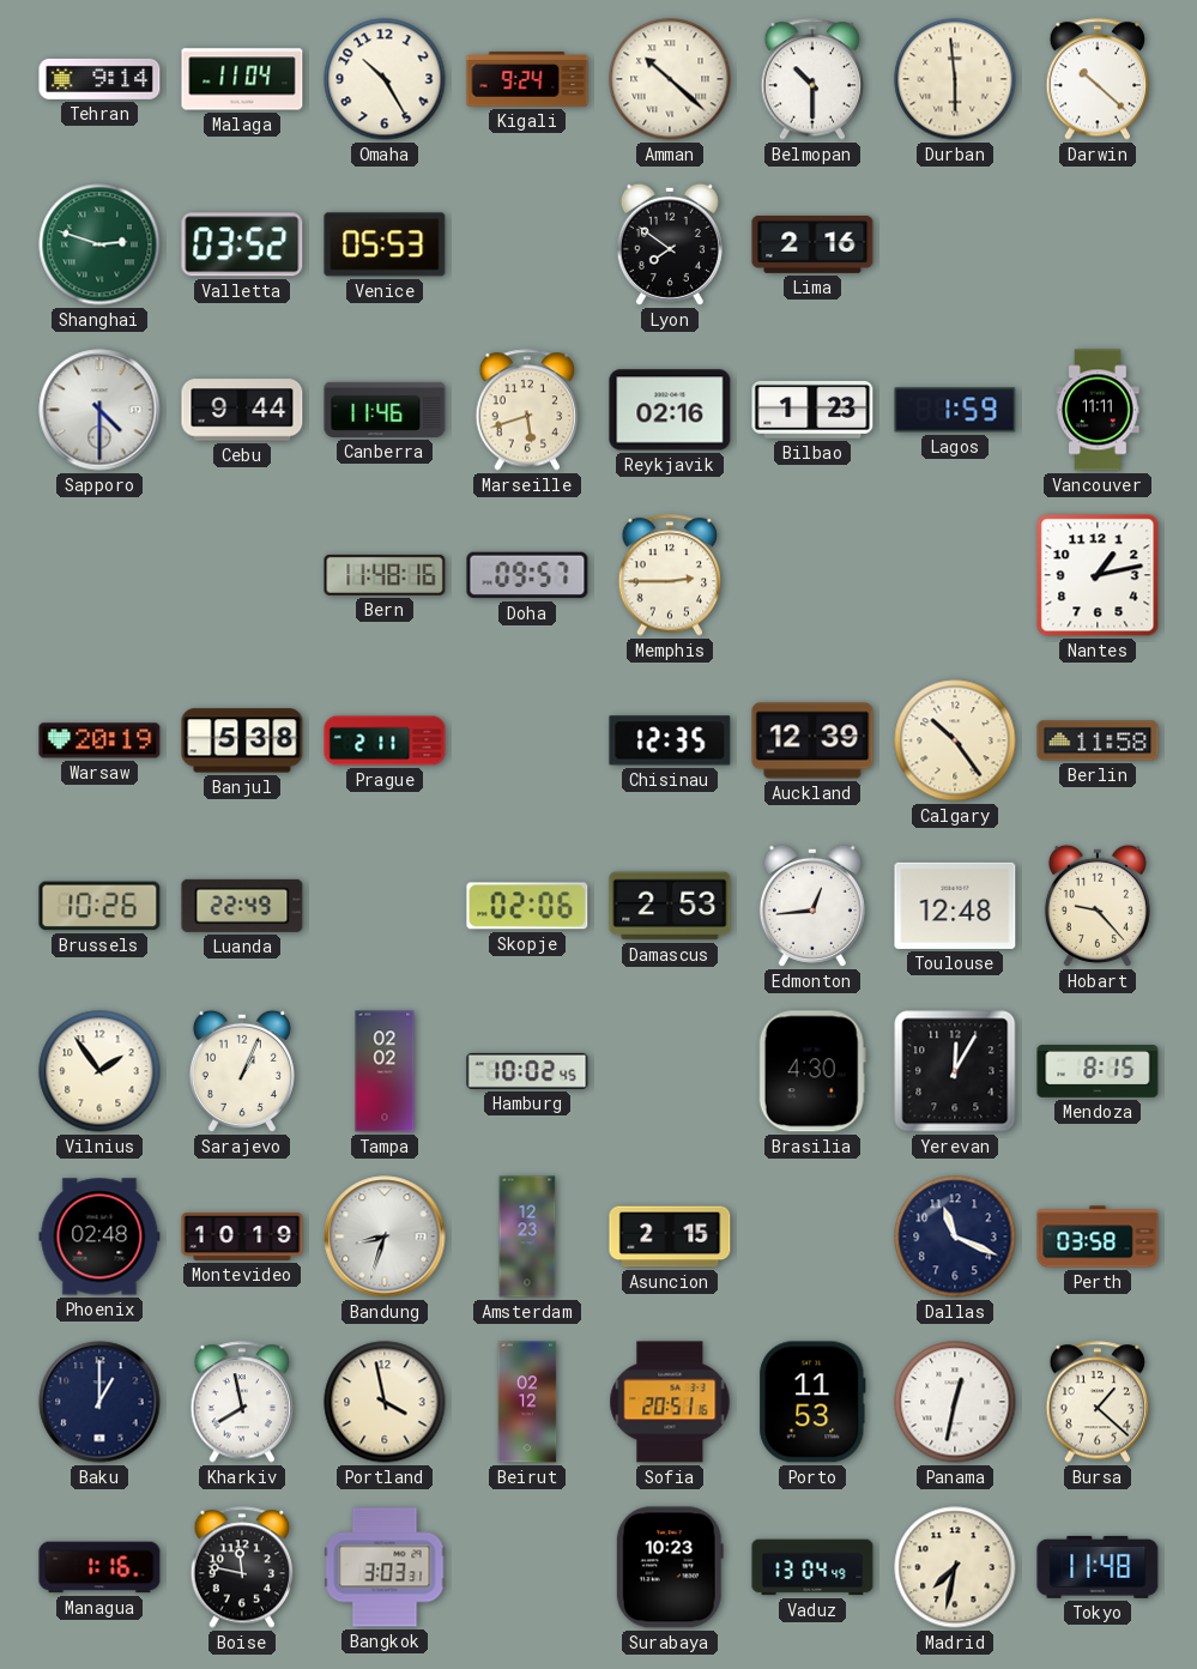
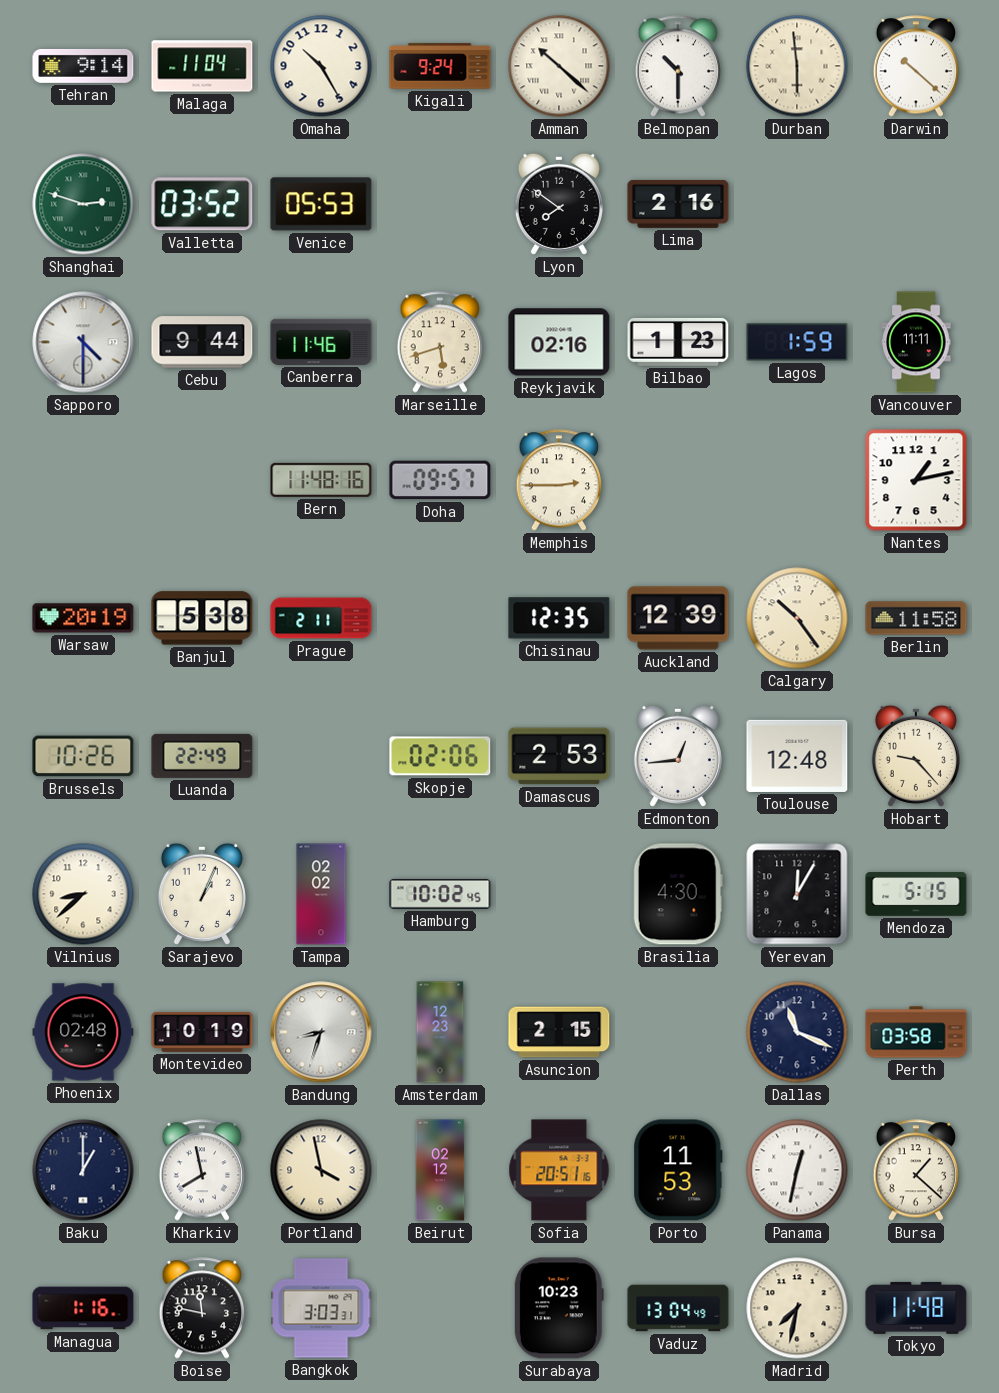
Vilnius: 1:54 -> 8:38
Mendoza: 8:15 -> 5:15
